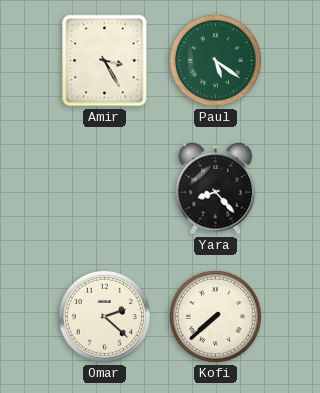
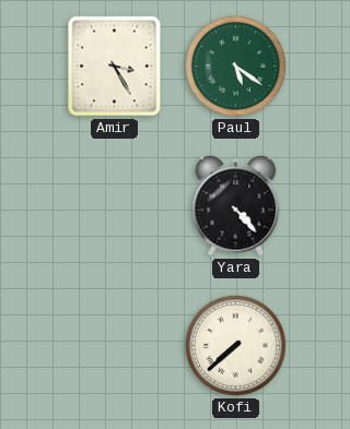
Yara: 8:23 -> 4:23
Omar: 2:22 -> none
